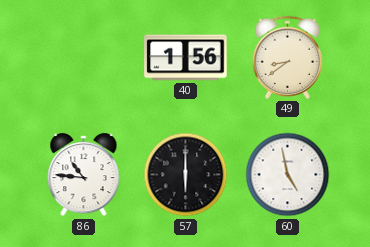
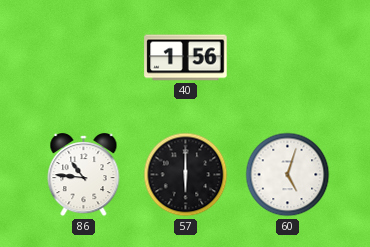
49: 8:39 -> none
60: 4:58 -> 5:03
